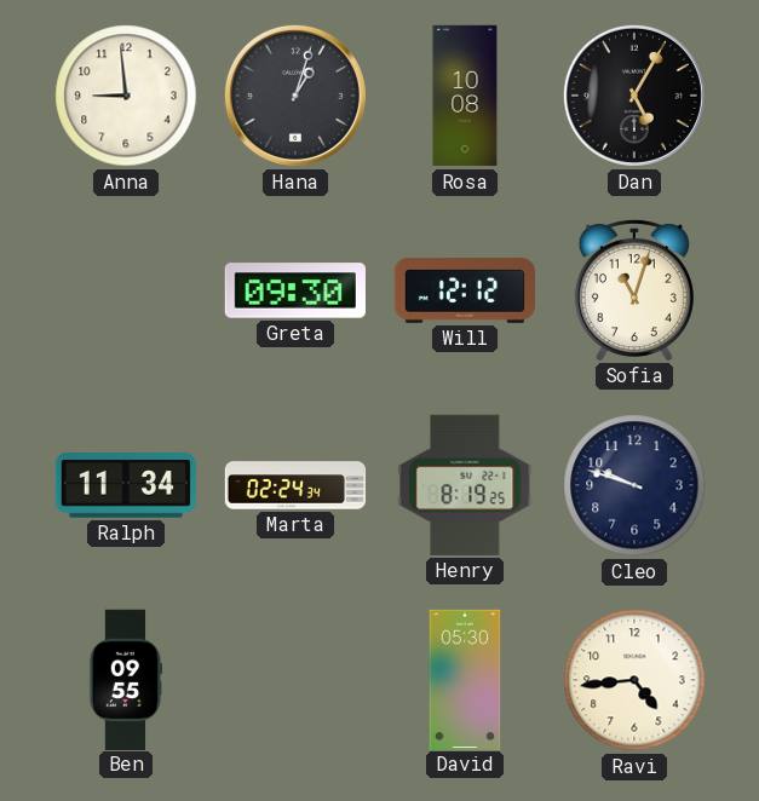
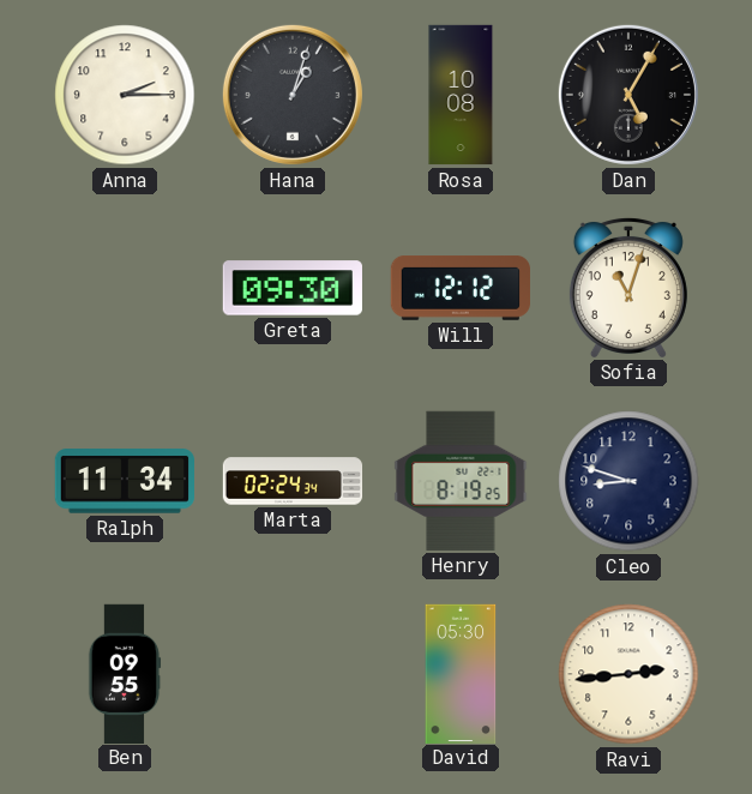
Anna: 8:59 -> 2:15
Cleo: 9:48 -> 8:48
Ravi: 4:44 -> 2:44
